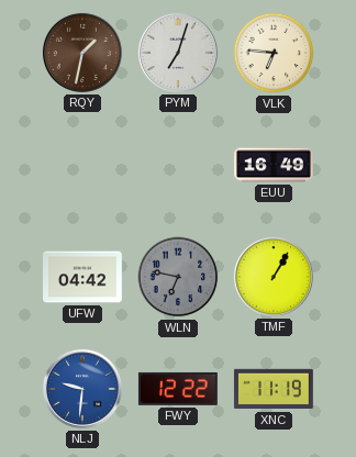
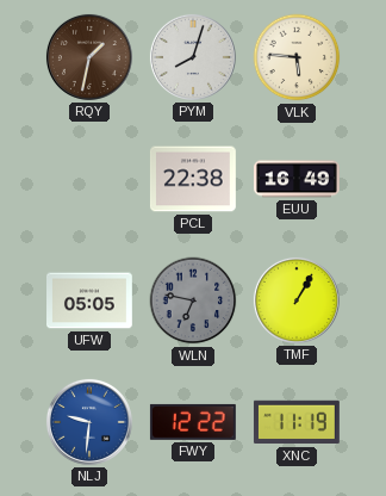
PYM: 7:03 -> 8:03
VLK: 6:46 -> 5:46
PCL: none -> 22:38
UFW: 04:42 -> 05:05
